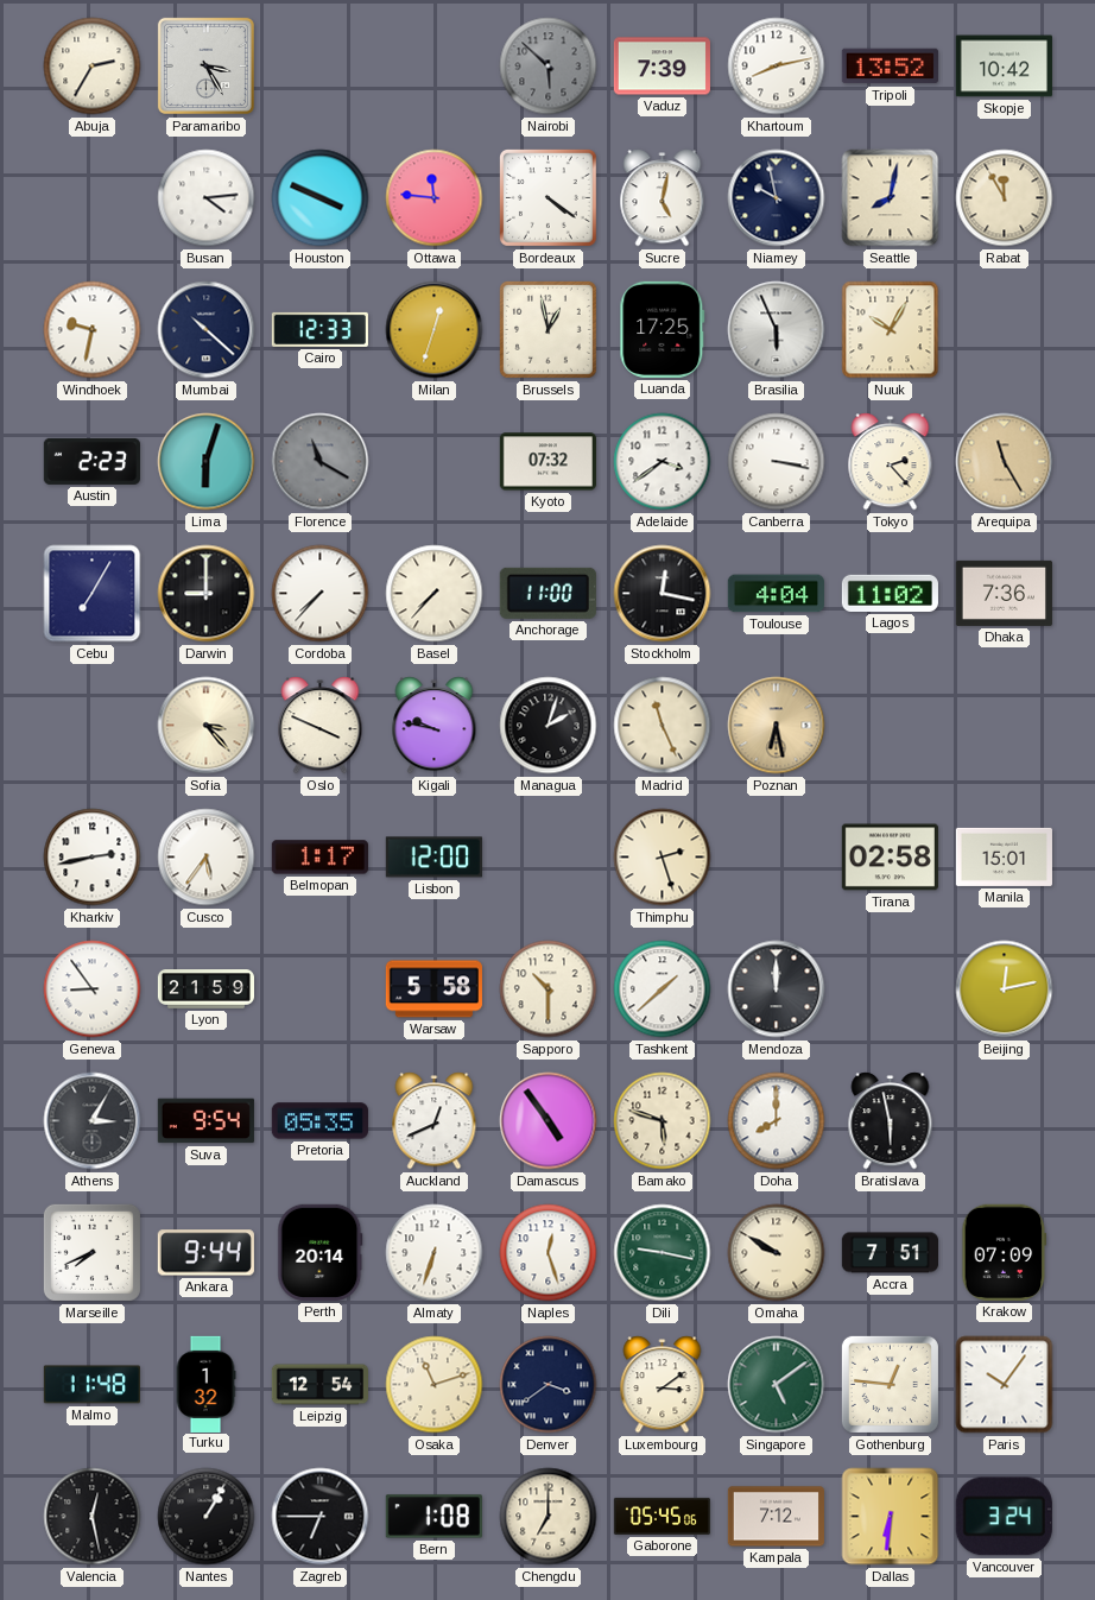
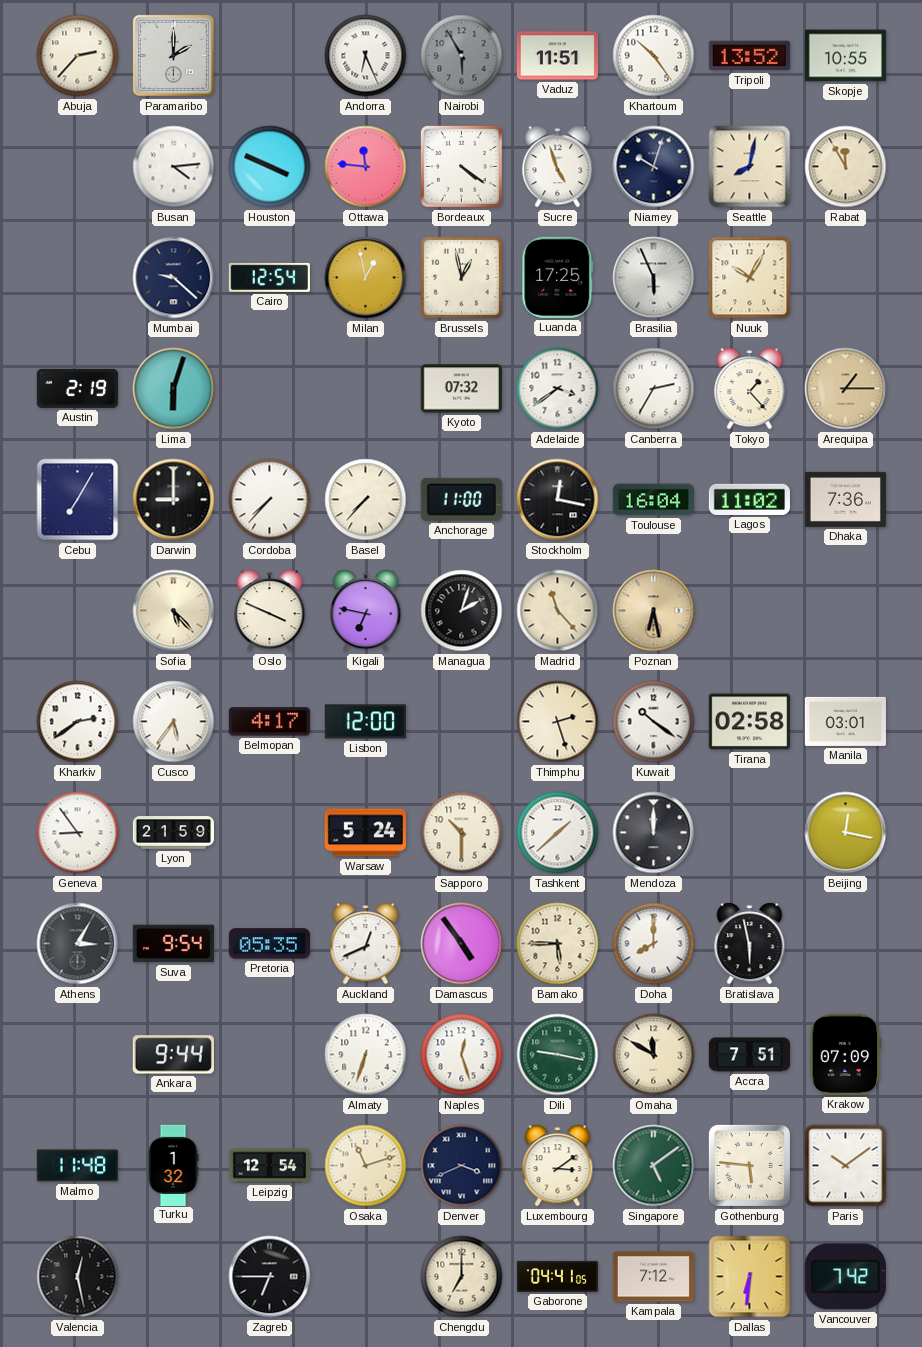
Abuja: 2:35 -> 2:37
Paramaribo: 3:25 -> 2:00
Andorra: none -> 6:26
Nairobi: 5:52 -> 5:55
Vaduz: 7:39 -> 11:51
Khartoum: 8:13 -> 10:24
Skopje: 10:42 -> 10:55
Sucre: 5:02 -> 4:57
Niamey: 9:58 -> 10:03
Windhoek: 9:32 -> none
Mumbai: 10:22 -> 9:22
Cairo: 12:33 -> 12:54
Milan: 12:33 -> 12:58
Austin: 2:23 -> 2:19
Florence: 11:20 -> none
Canberra: 3:17 -> 2:35
Tokyo: 2:23 -> 1:23
Arequipa: 11:25 -> 1:15
Toulouse: 4:04 -> 16:04
Sofia: 3:23 -> 5:23
Kigali: 9:47 -> 6:47
Madrid: 11:26 -> 11:23
Kharkiv: 2:43 -> 2:39
Belmopan: 1:17 -> 4:17
Kuwait: none -> 10:21
Manila: 15:01 -> 03:01
Warsaw: 5:58 -> 5:24
Beijing: 12:13 -> 12:17
Bamako: 5:48 -> 5:45
Marseille: 7:41 -> none
Perth: 20:14 -> none
Omaha: 9:50 -> 11:50
Denver: 3:39 -> 3:41
Gothenburg: 12:46 -> 5:46
Paris: 10:06 -> 10:09
Nantes: 1:05 -> none
Bern: 1:08 -> none
Gaborone: 05:45 -> 04:41
Vancouver: 3:24 -> 7:42
